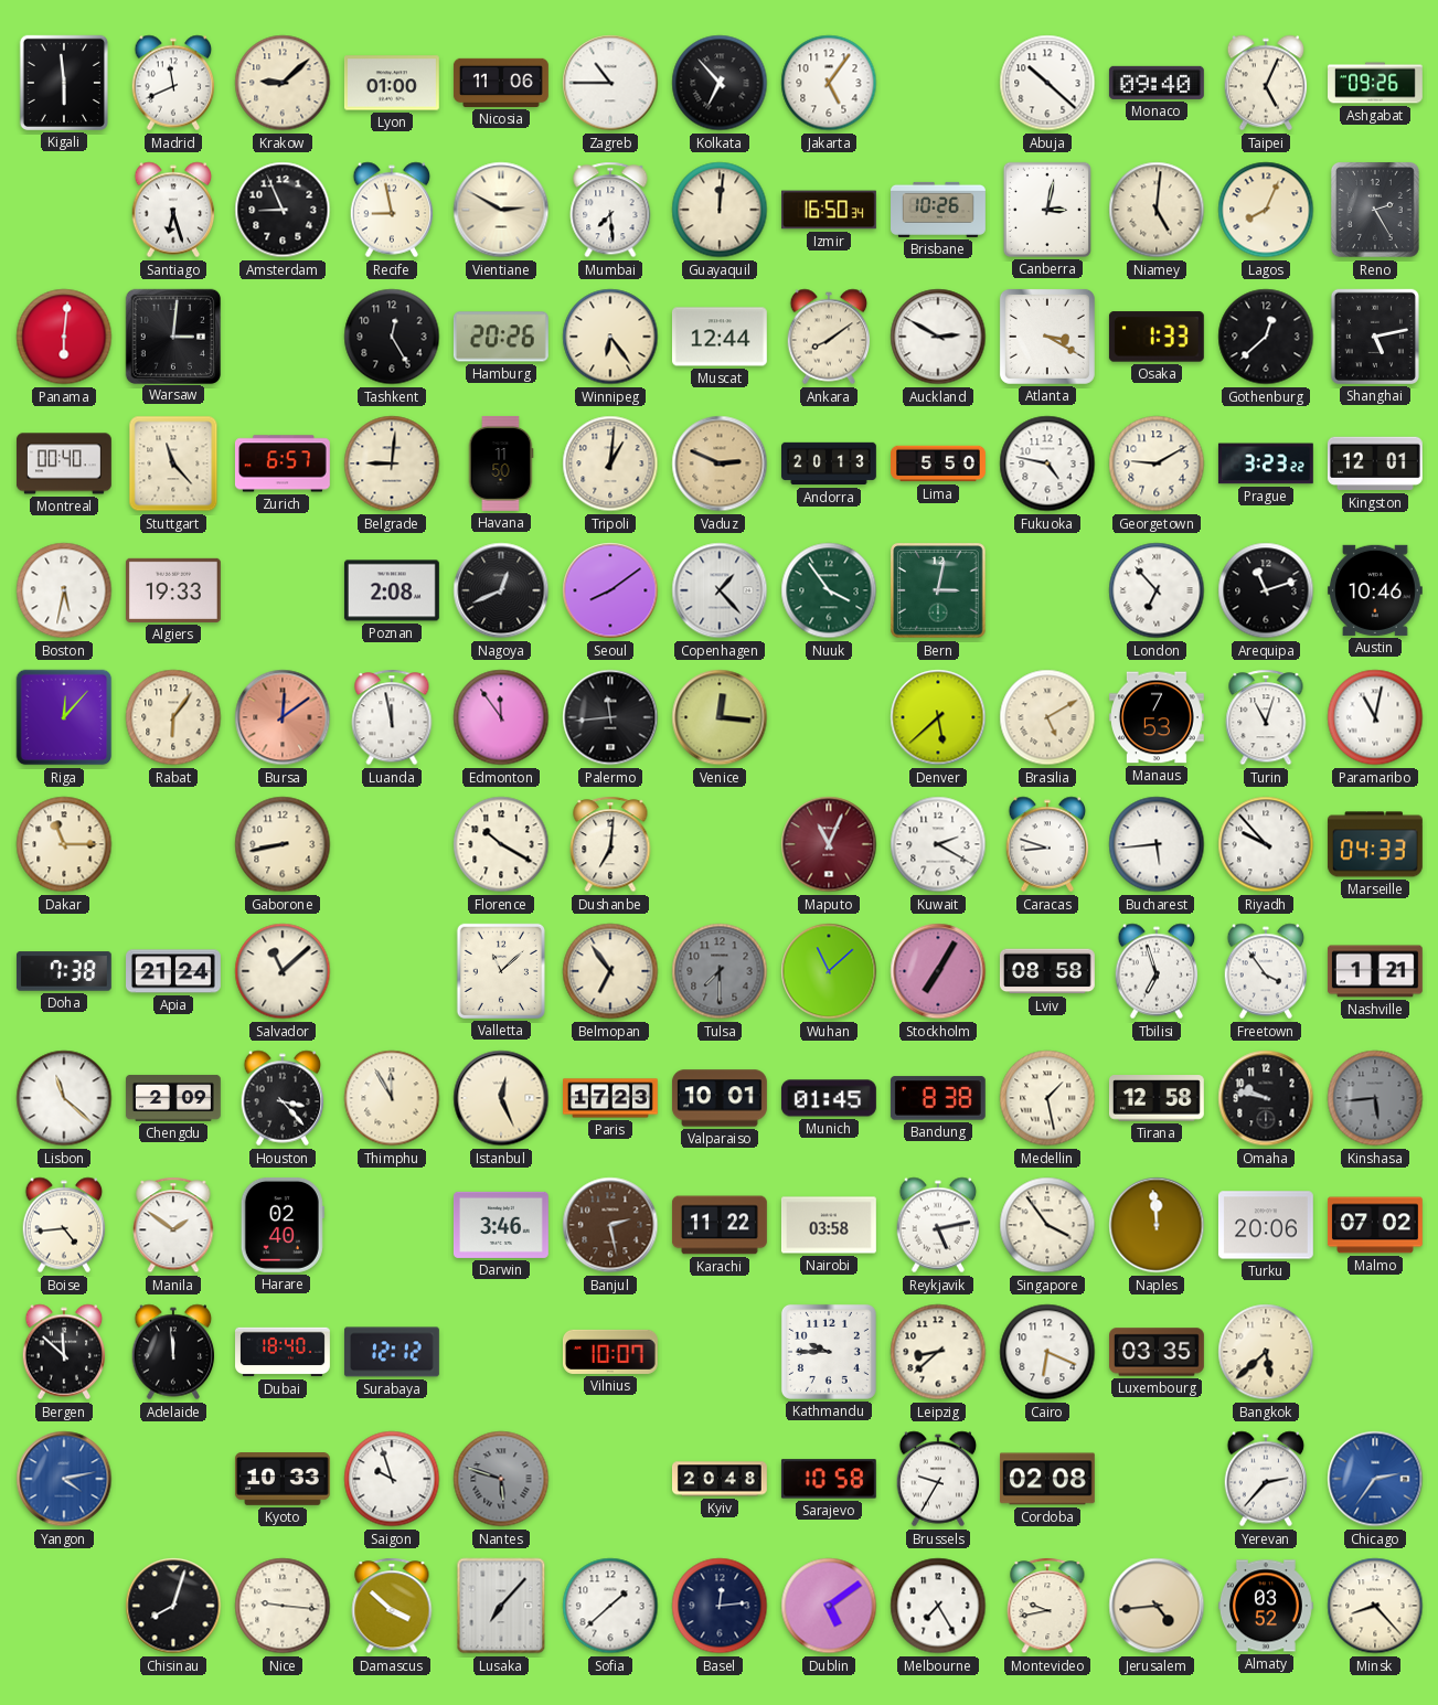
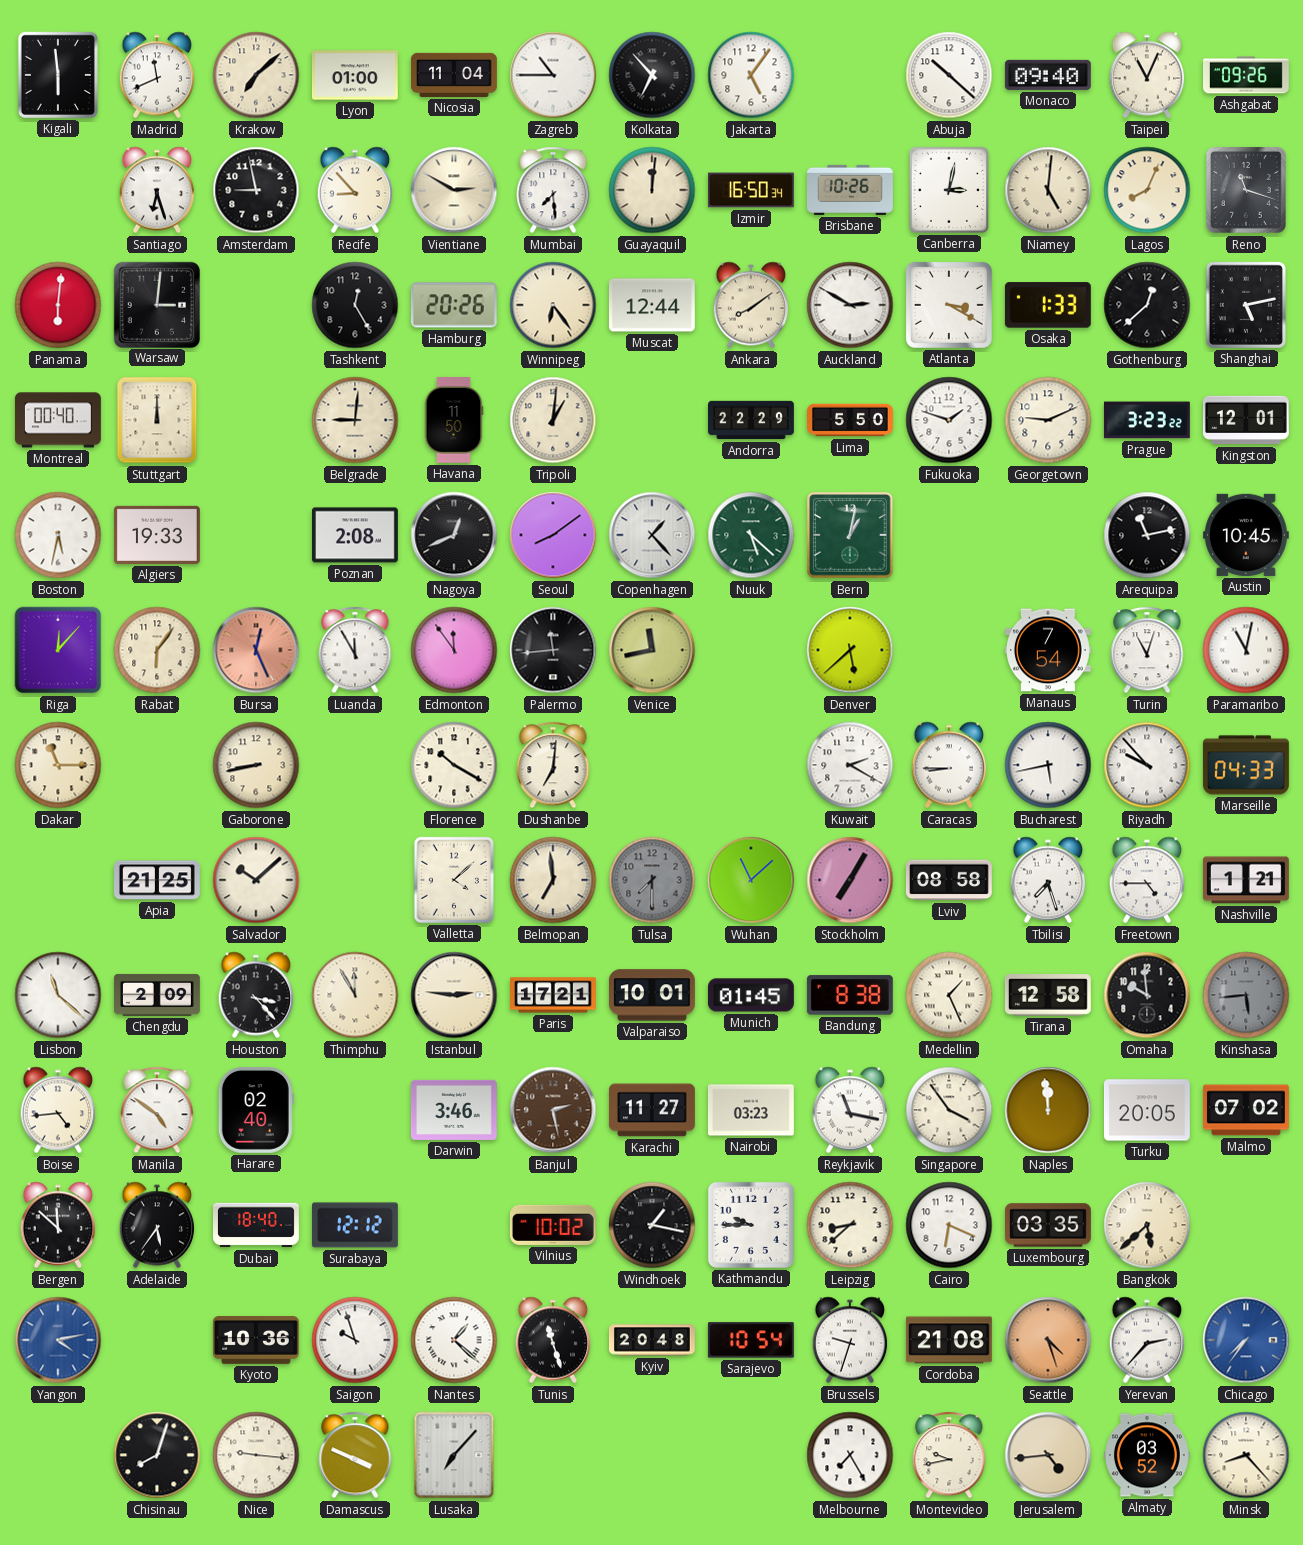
Krakow: 9:08 -> 7:08
Nicosia: 11:06 -> 11:04
Taipei: 5:04 -> 11:04
Amsterdam: 8:56 -> 8:58
Recife: 8:58 -> 8:53
Reno: 2:25 -> 11:18
Stuttgart: 11:23 -> 12:00
Zurich: 6:57 -> none
Vaduz: 2:49 -> none
Andorra: 20:13 -> 22:29
Fukuoka: 4:47 -> 1:48
Georgetown: 9:10 -> 9:11
Nuuk: 3:54 -> 5:22
Bern: 3:02 -> 1:02
London: 6:53 -> none
Arequipa: 11:12 -> 11:13
Austin: 10:46 -> 10:45
Bursa: 12:09 -> 12:26
Luanda: 11:58 -> 11:55
Venice: 12:16 -> 11:43
Brasilia: 5:10 -> none
Manaus: 7:53 -> 7:54
Maputo: 11:04 -> none
Caracas: 8:48 -> 8:45
Bucharest: 5:44 -> 5:43
Doha: 7:38 -> none
Apia: 21:24 -> 21:25
Salvador: 11:08 -> 10:08
Valletta: 11:08 -> 4:08
Belmopan: 6:54 -> 6:59
Tbilisi: 6:57 -> 7:27
Freetown: 3:54 -> 4:45
Istanbul: 12:26 -> 2:46
Paris: 17:23 -> 17:21
Medellin: 1:28 -> 1:26
Omaha: 9:47 -> 9:59
Manila: 1:51 -> 4:51
Karachi: 11:22 -> 11:27
Nairobi: 03:58 -> 03:23
Reykjavik: 5:13 -> 11:17
Turku: 20:06 -> 20:05
Adelaide: 11:59 -> 5:36
Vilnius: 10:07 -> 10:02
Windhoek: none -> 1:17
Kyoto: 10:33 -> 10:36
Nantes: 5:48 -> 1:22
Nantes dial: grey -> white
Tunis: none -> 11:27
Sarajevo: 10:58 -> 10:54
Brussels: 9:35 -> 9:33
Cordoba: 02:08 -> 21:08
Seattle: none -> 4:27
Chicago: 2:36 -> 7:36
Damascus: 3:52 -> 3:49
Sofia: 1:38 -> none
Basel: 12:14 -> none
Dublin: 5:09 -> none
